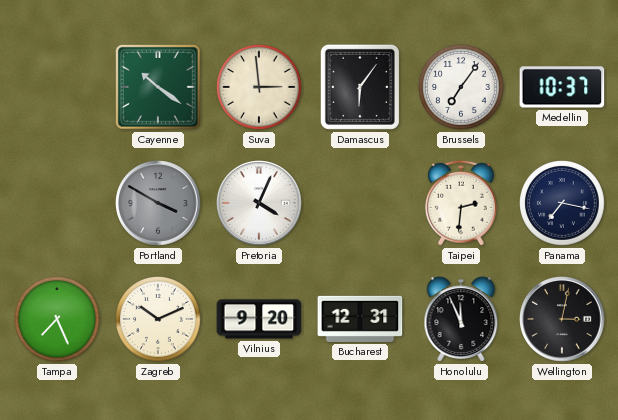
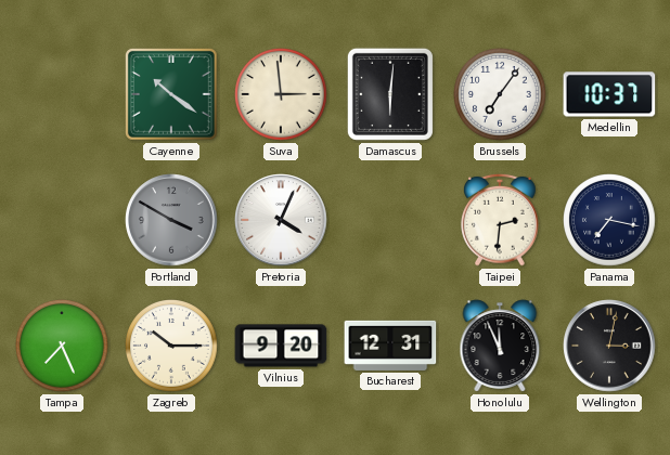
Damascus: 6:06 -> 6:01
Zagreb: 10:11 -> 10:15
